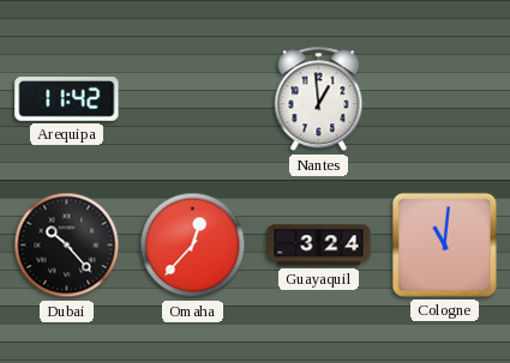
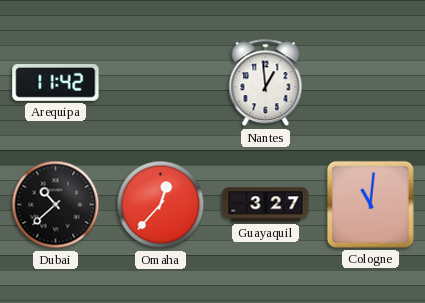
Dubai: 10:23 -> 10:38
Guayaquil: 3:24 -> 3:27
